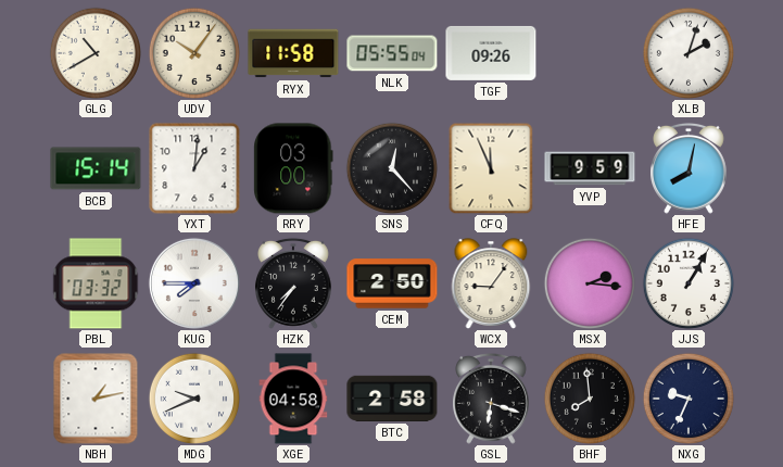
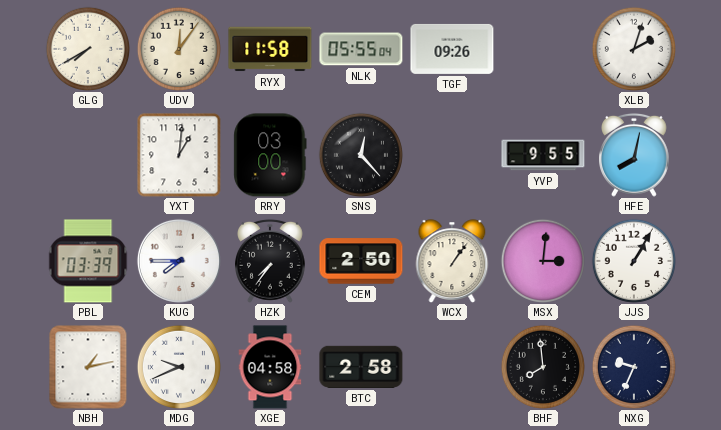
GLG: 10:40 -> 7:40
UDV: 10:06 -> 12:06
BCB: 15:14 -> none
CFQ: 11:56 -> none
YVP: 9:59 -> 9:55
PBL: 03:32 -> 03:39
WCX: 9:06 -> 1:06
MSX: 2:16 -> 3:01
GSL: 6:18 -> none
